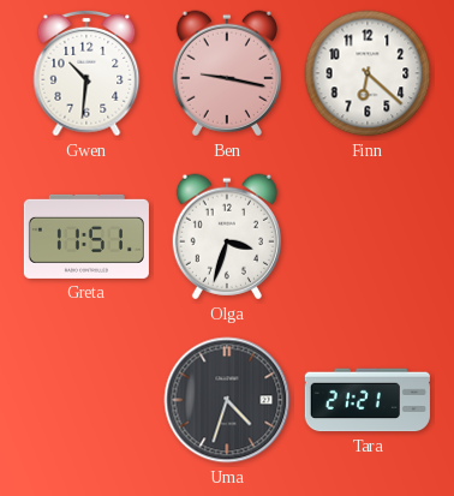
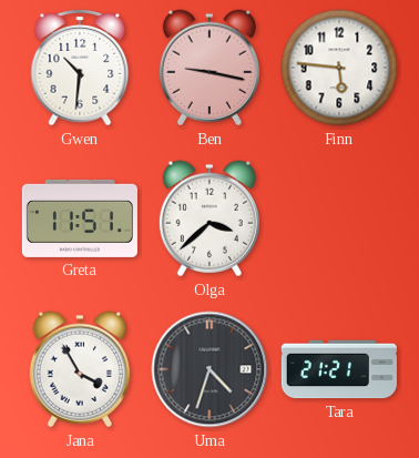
Finn: 6:22 -> 5:46
Olga: 3:33 -> 3:38
Jana: none -> 3:55
